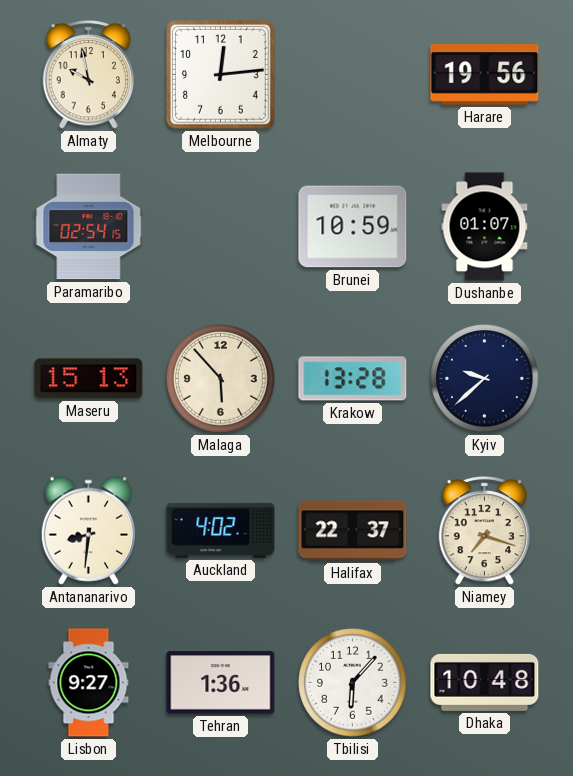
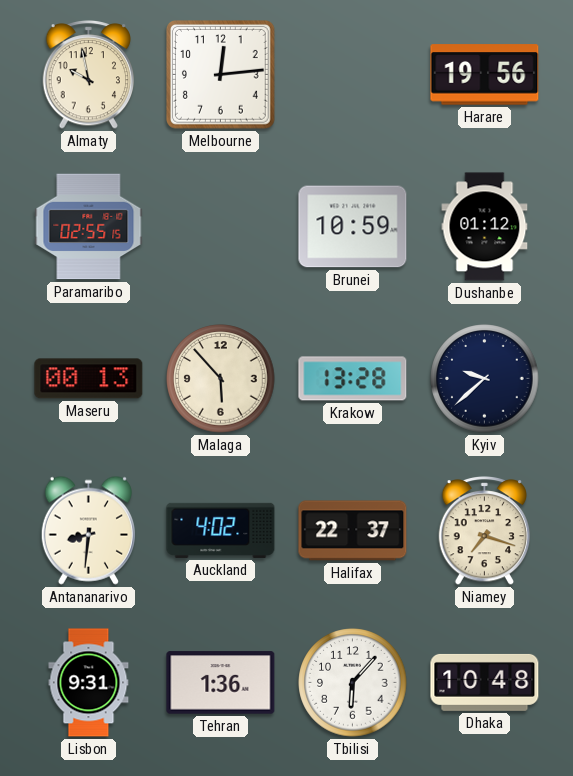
Paramaribo: 02:54 -> 02:55
Dushanbe: 01:07 -> 01:12
Maseru: 15:13 -> 00:13
Lisbon: 9:27 -> 9:31
